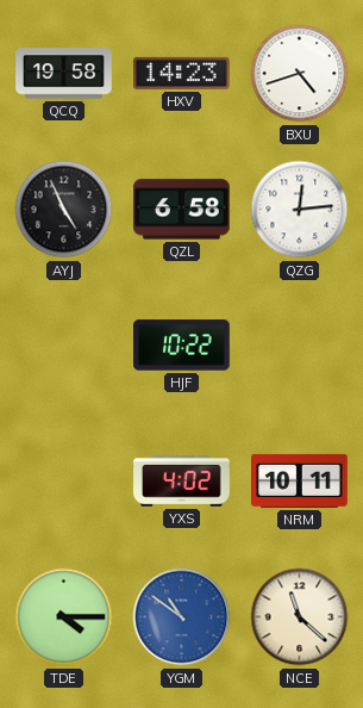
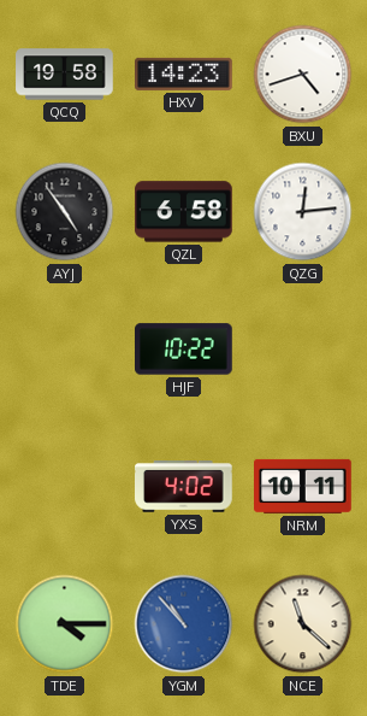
AYJ: 4:56 -> 4:54
YGM: 10:51 -> 10:53
